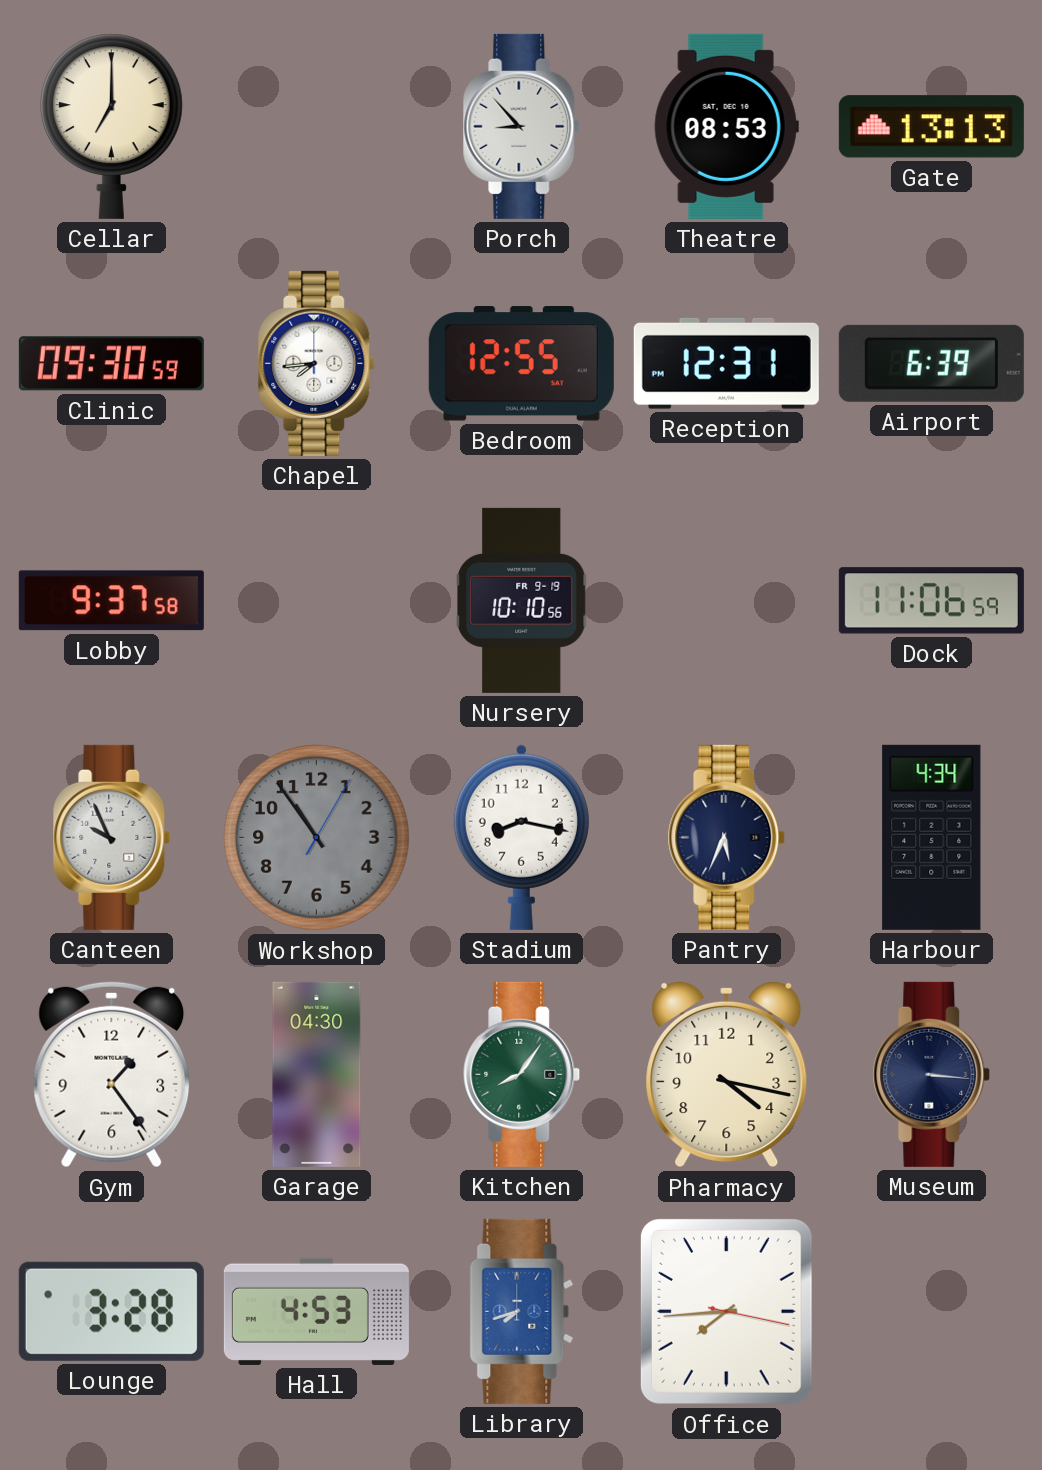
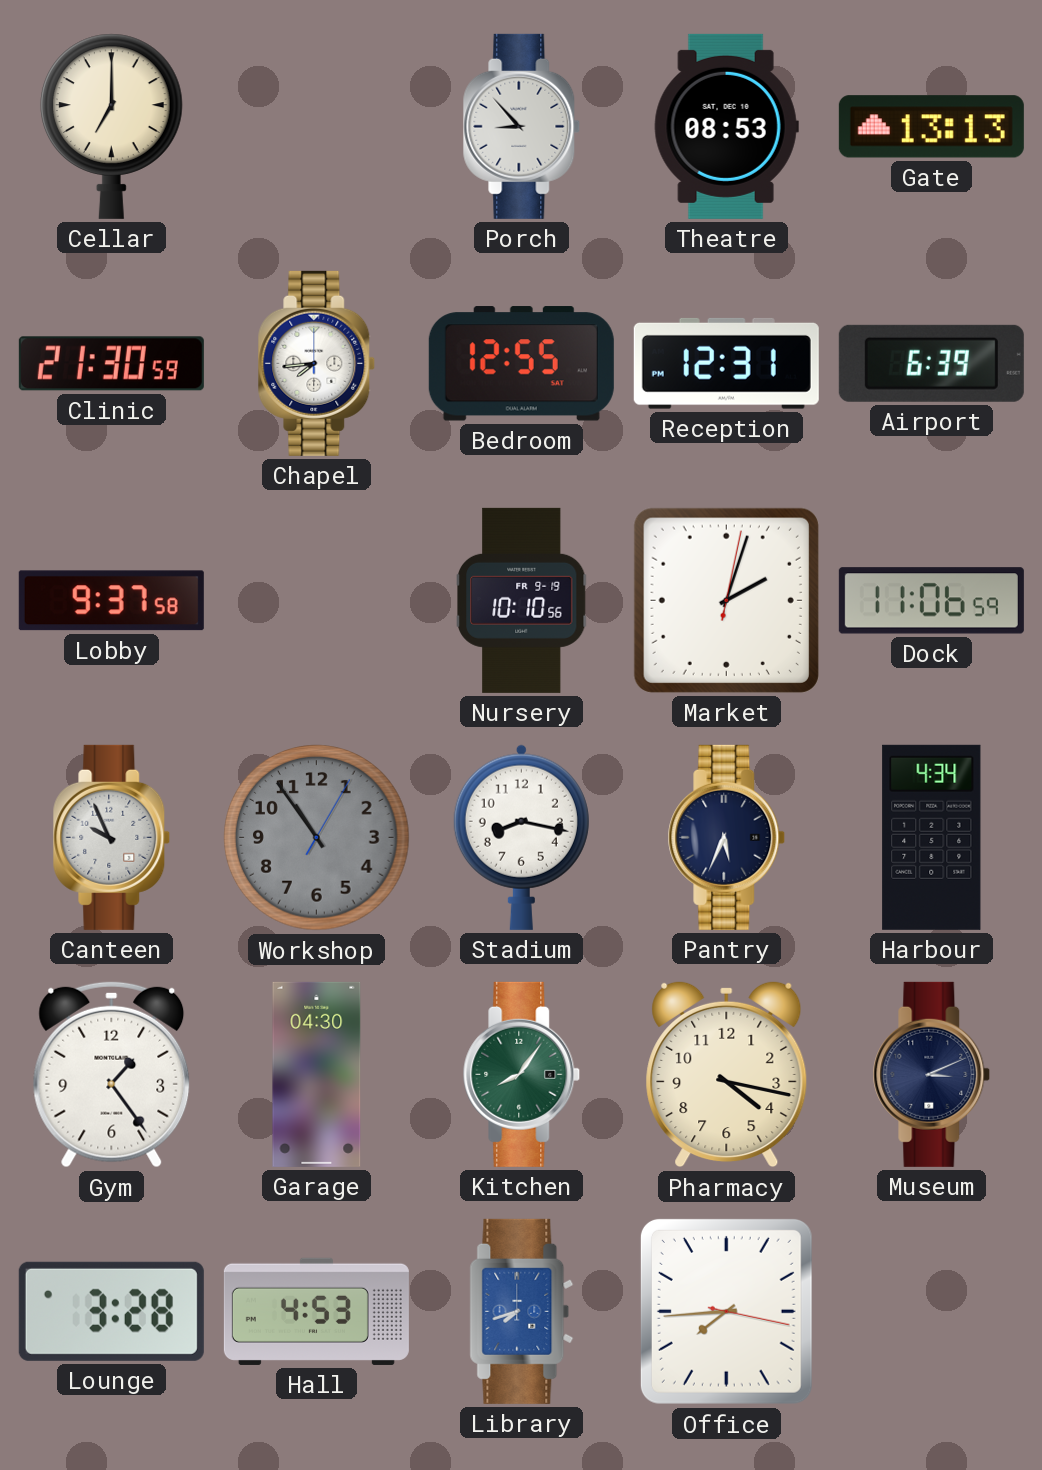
Clinic: 09:30 -> 21:30
Market: none -> 2:03
Museum: 3:16 -> 3:11
